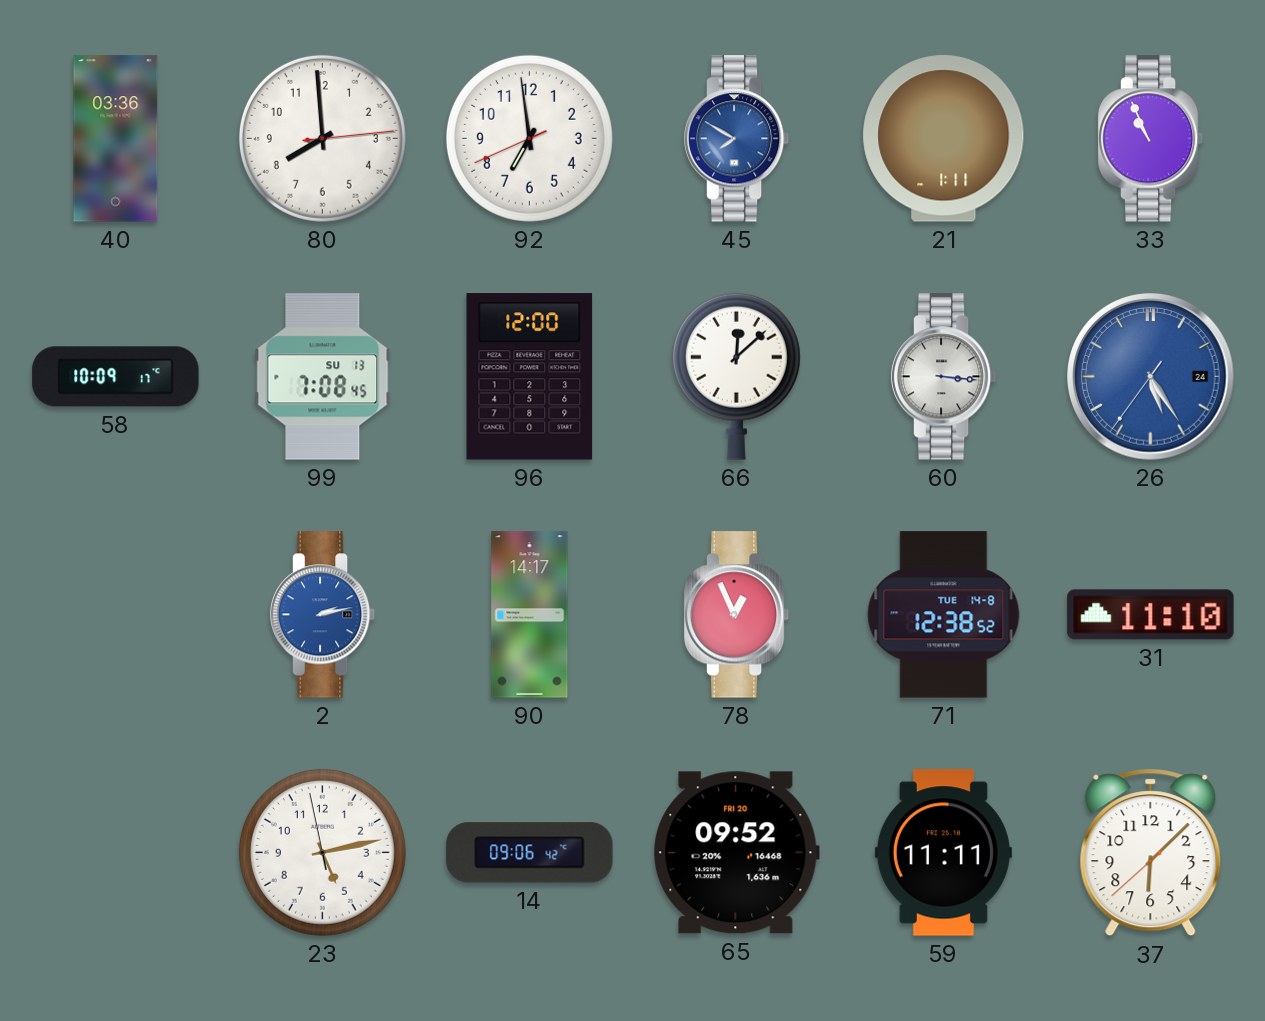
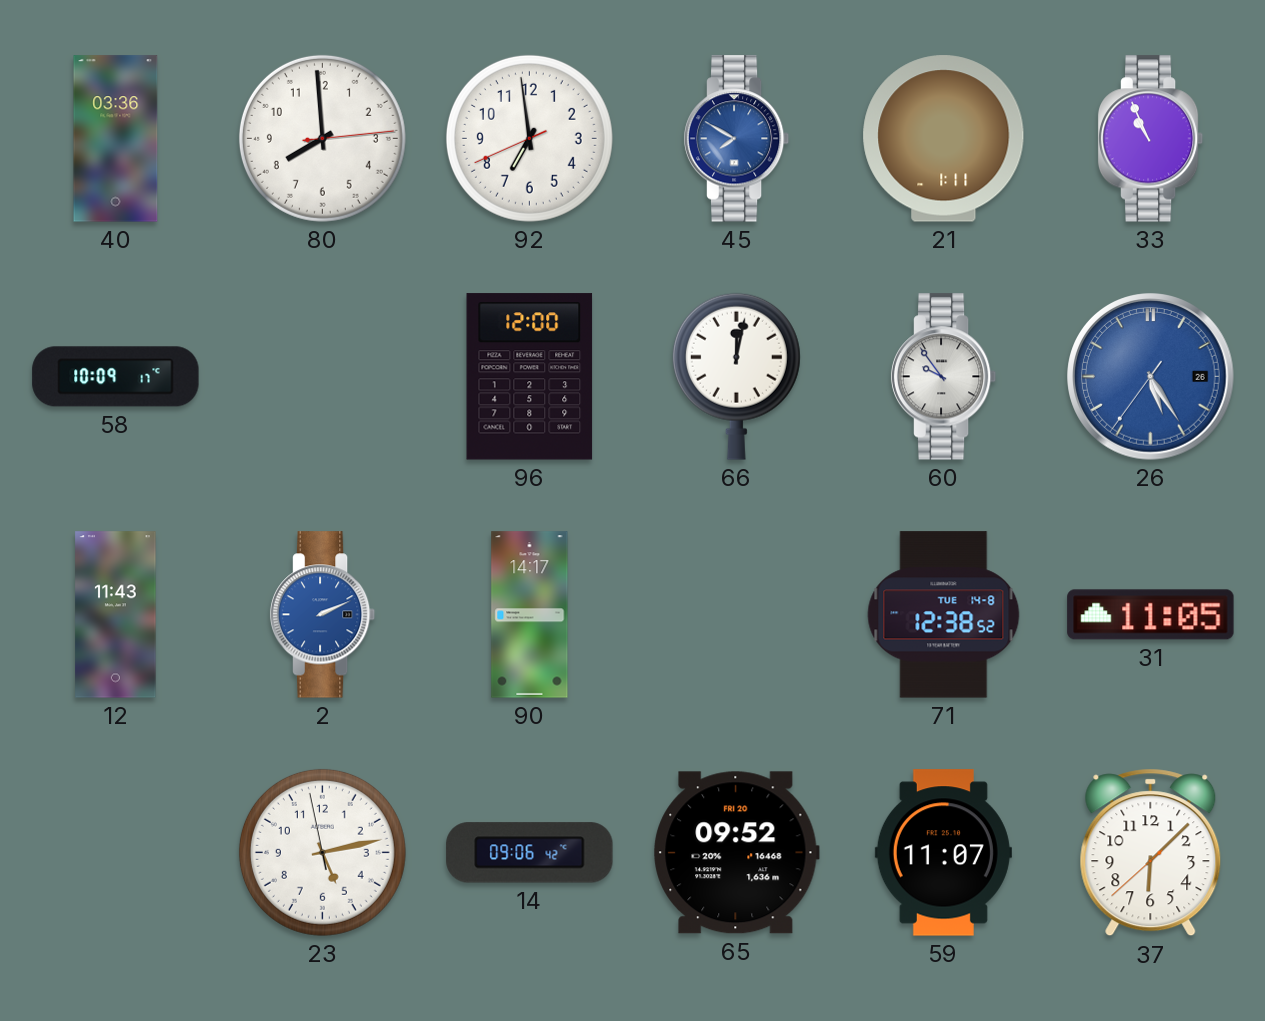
99: 7:08 -> none
66: 12:08 -> 12:02
60: 3:16 -> 9:54
26 date: 24 -> 26
12: none -> 11:43
2: 2:13 -> 2:11
78: 12:56 -> none
31: 11:10 -> 11:05
59: 11:11 -> 11:07
